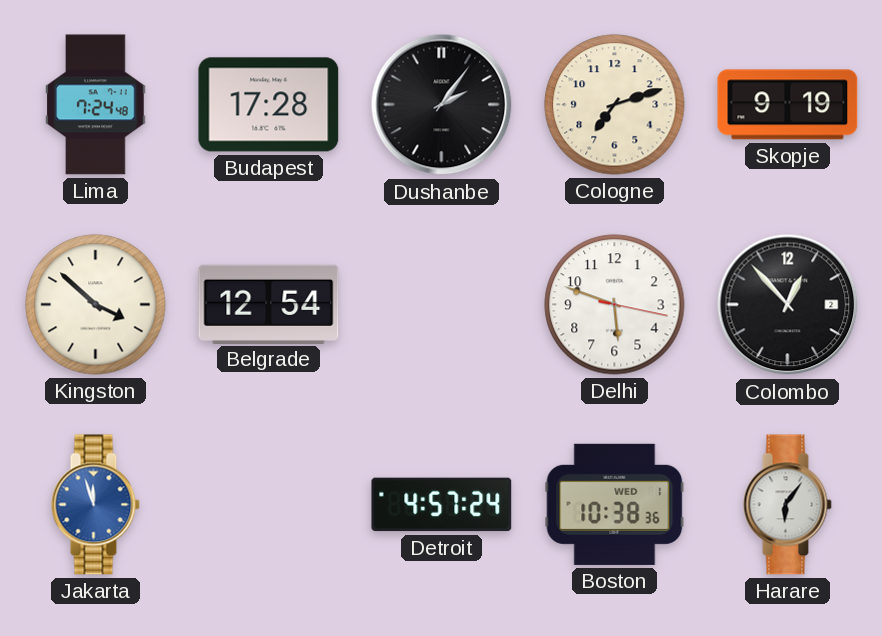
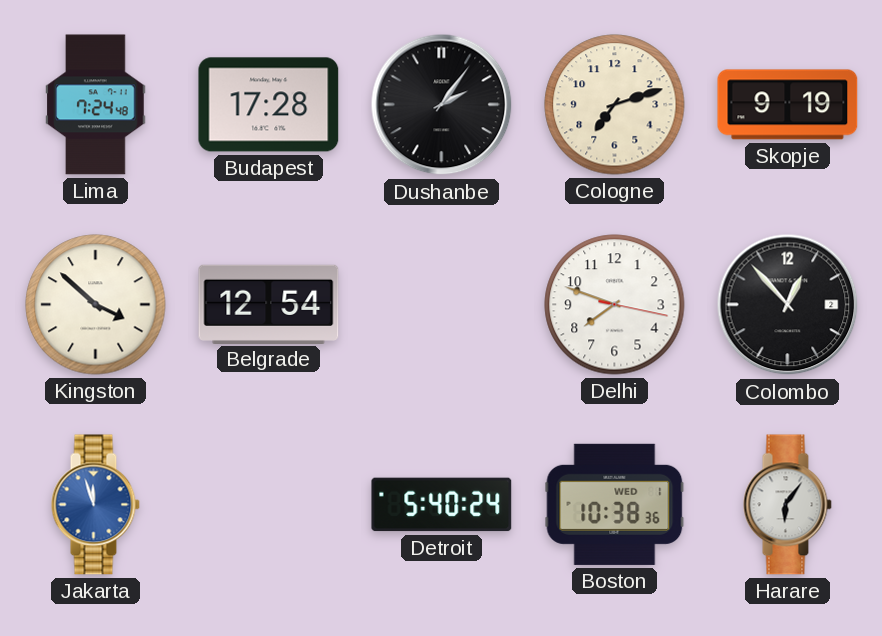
Delhi: 5:48 -> 7:48
Detroit: 4:57 -> 5:40
